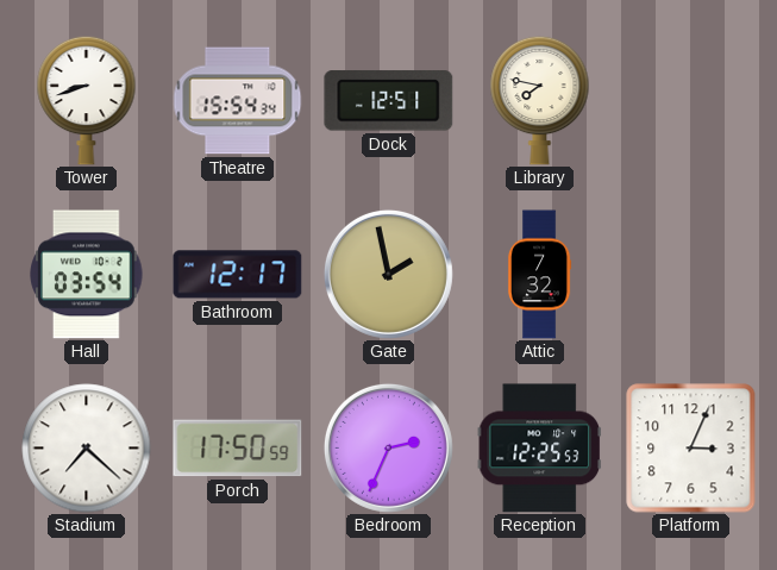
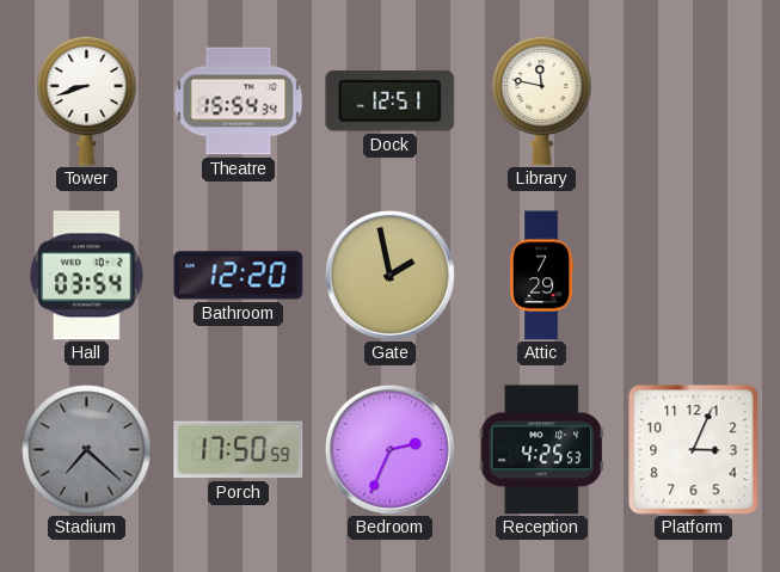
Library: 7:47 -> 11:47
Bathroom: 12:17 -> 12:20
Attic: 7:32 -> 7:29
Stadium dial: white -> grey
Reception: 12:25 -> 4:25
